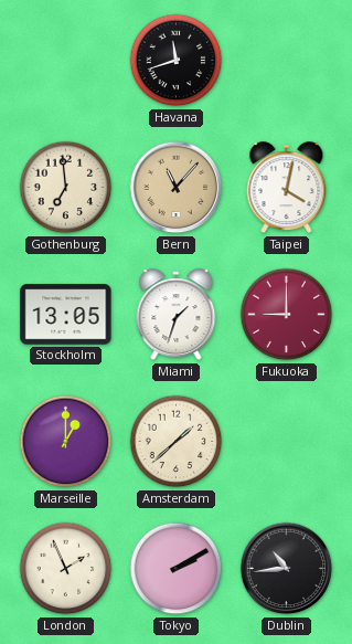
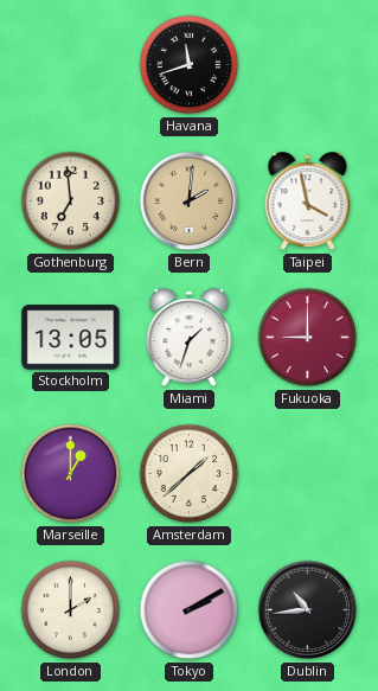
Bern: 11:07 -> 2:01
Taipei: 4:02 -> 3:58
London: 1:56 -> 2:00
